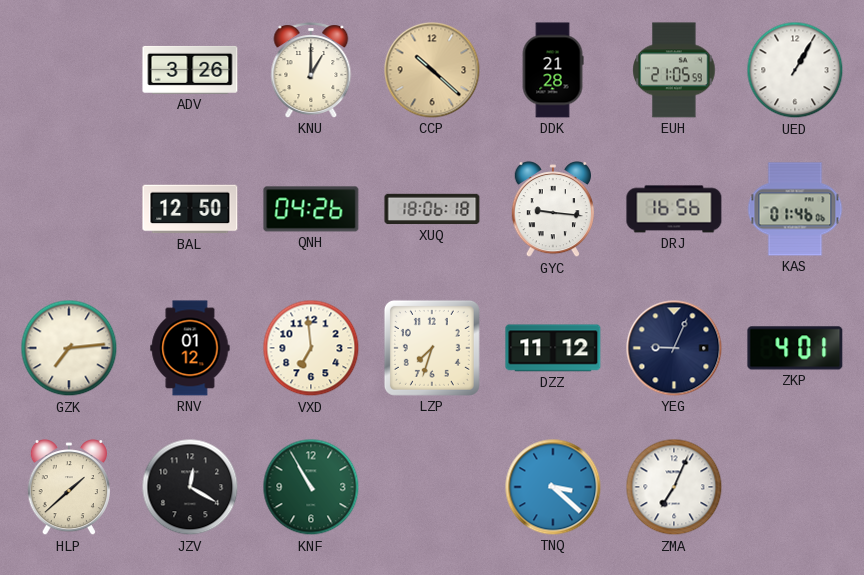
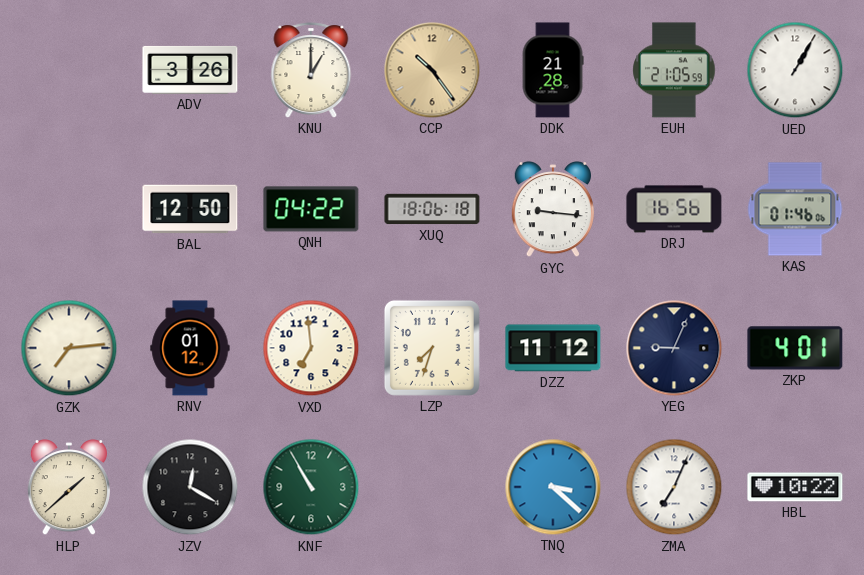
CCP: 10:22 -> 10:24
QNH: 04:26 -> 04:22
HBL: none -> 10:22
